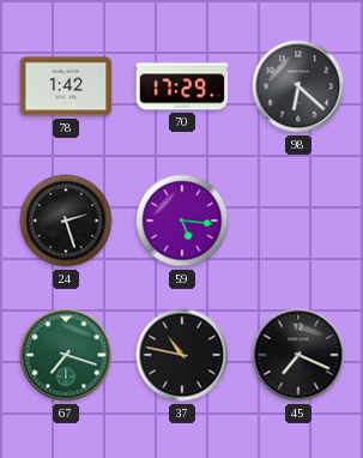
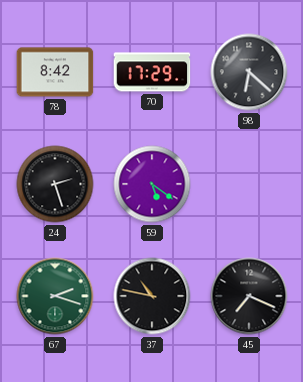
78: 1:42 -> 8:42
59: 5:16 -> 5:21
67: 7:18 -> 2:18
